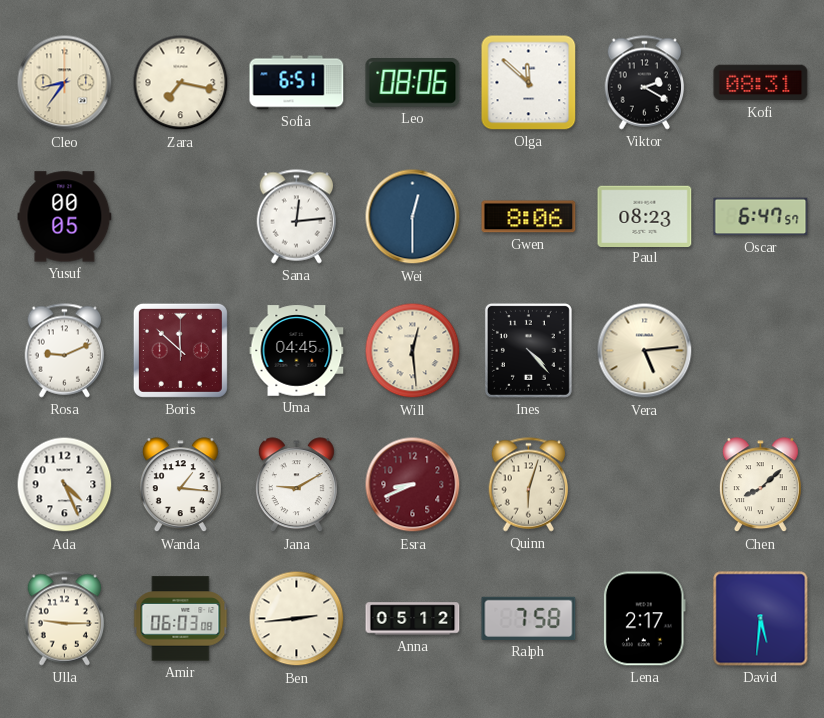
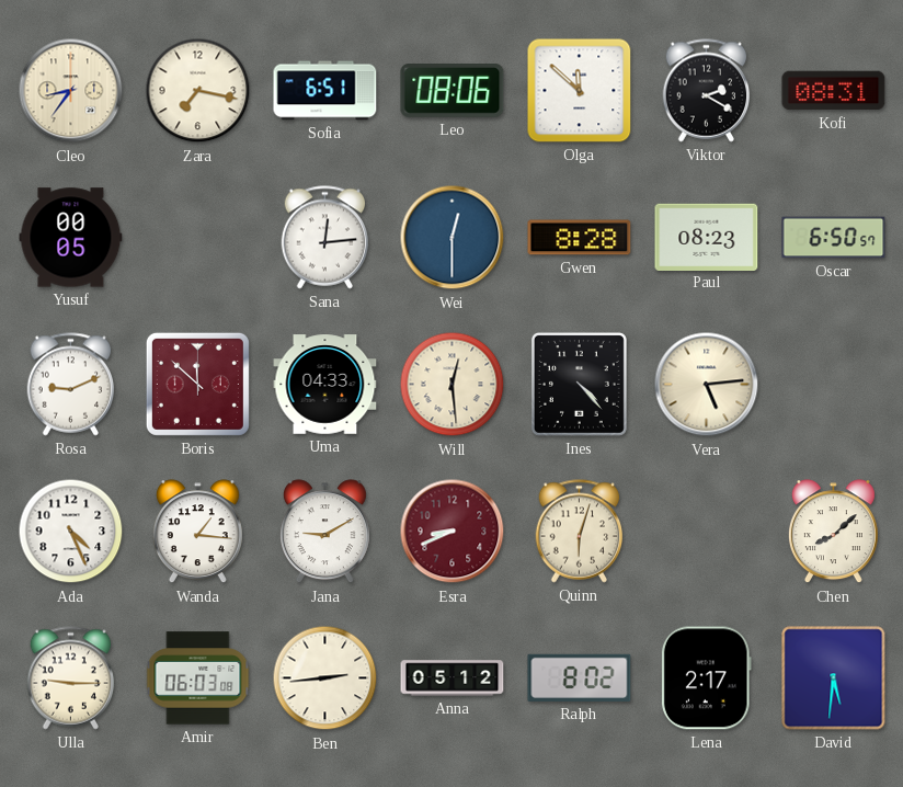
Gwen: 8:06 -> 8:28
Oscar: 6:47 -> 6:50
Uma: 04:45 -> 04:33
Ralph: 7:58 -> 8:02
